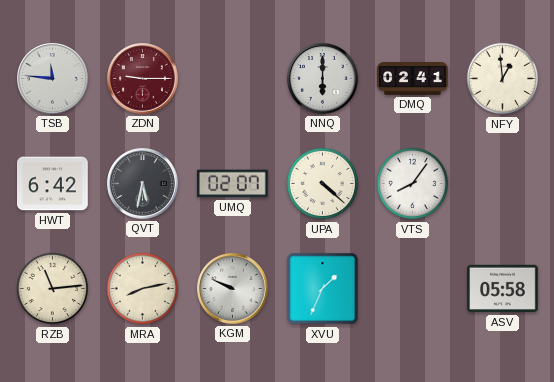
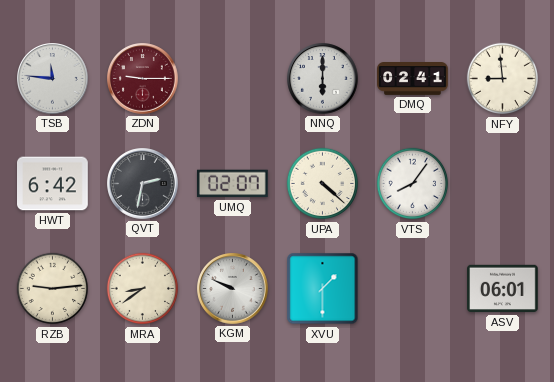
NFY: 12:59 -> 8:59
QVT: 5:32 -> 2:32
RZB: 11:14 -> 9:14
MRA: 8:13 -> 8:39
XVU: 1:34 -> 1:30
ASV: 05:58 -> 06:01
